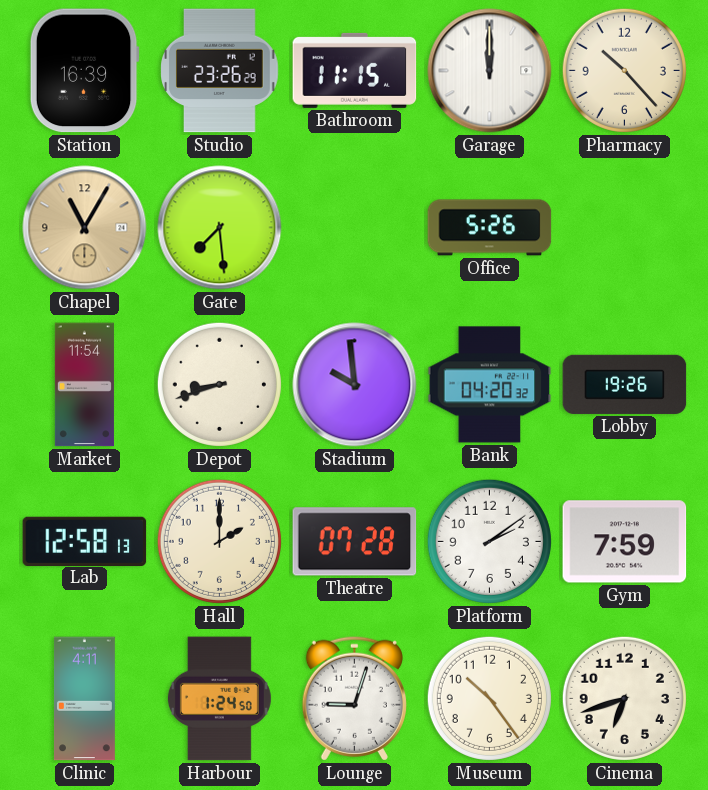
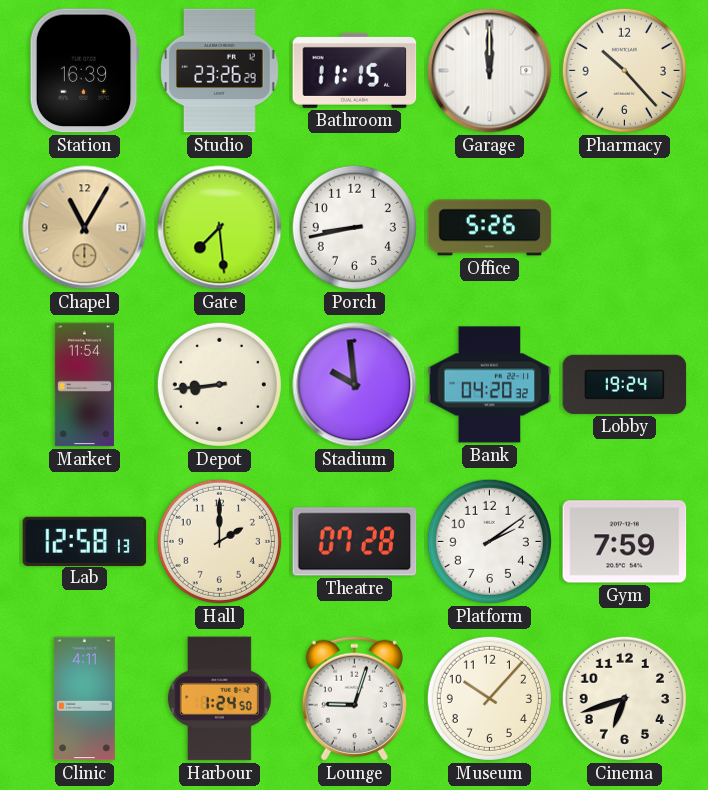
Porch: none -> 8:43
Depot: 8:42 -> 8:44
Lobby: 19:26 -> 19:24
Museum: 10:24 -> 10:07
